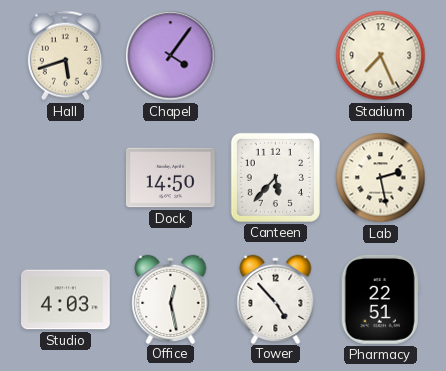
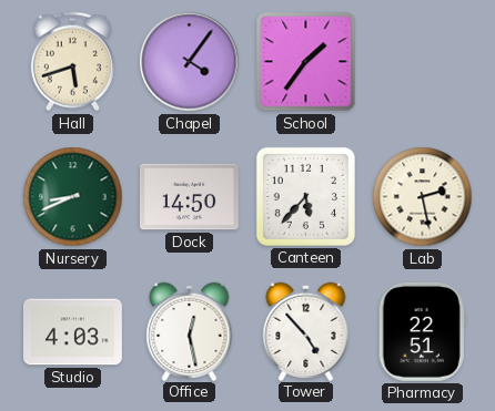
School: none -> 1:36
Stadium: 7:26 -> none
Nursery: none -> 8:41
